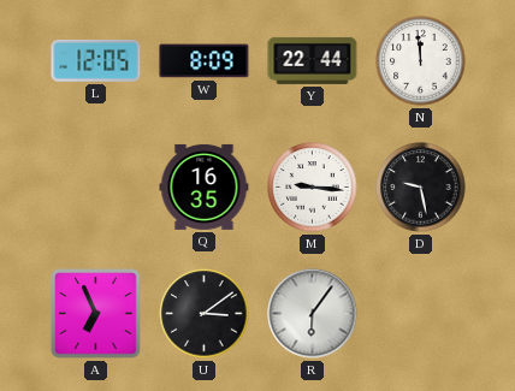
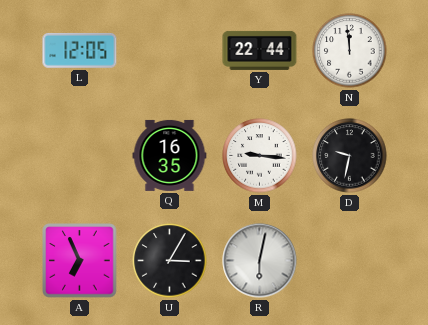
W: 8:09 -> none
D: 9:28 -> 9:32
U: 3:09 -> 3:05
R: 6:06 -> 6:02
